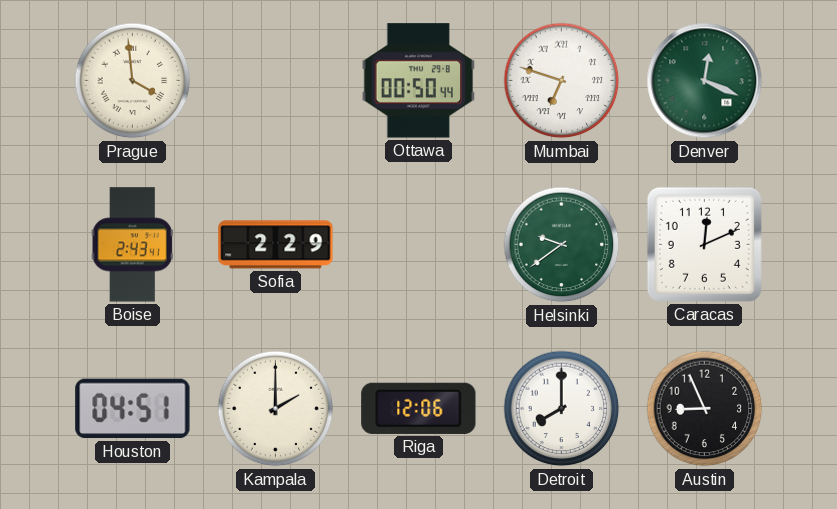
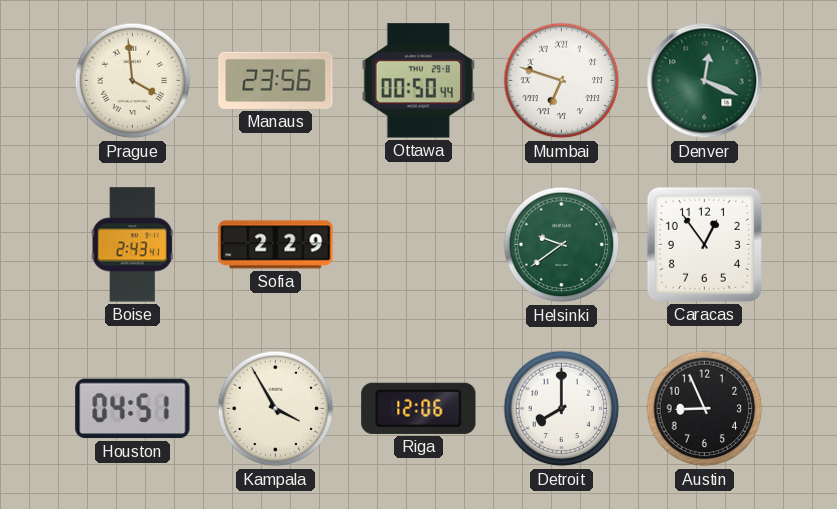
Manaus: none -> 23:56
Caracas: 12:11 -> 12:54
Kampala: 2:00 -> 3:55
